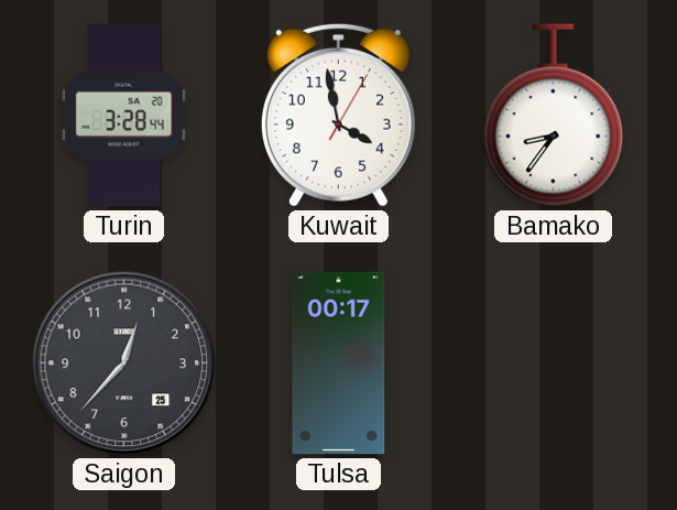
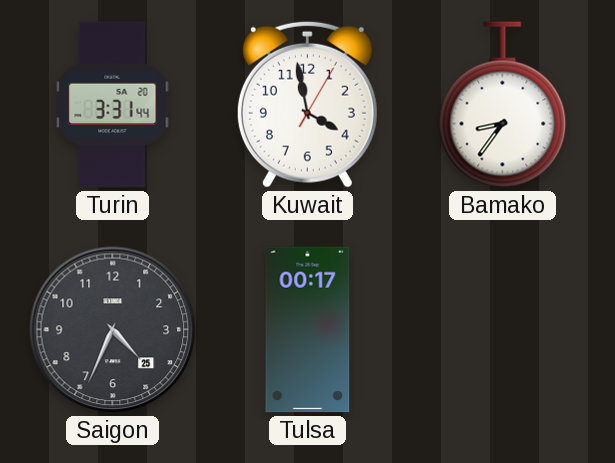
Turin: 3:28 -> 3:31
Saigon: 12:37 -> 4:34
